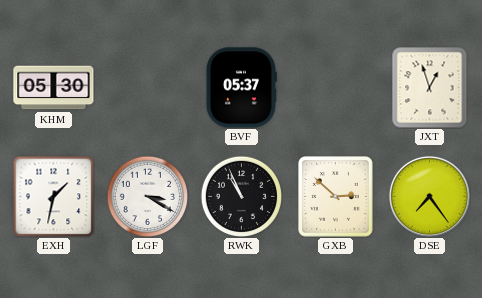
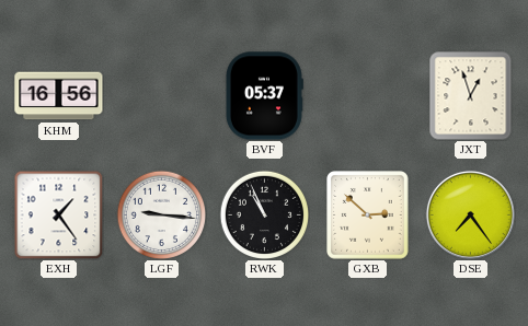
KHM: 05:30 -> 16:56
EXH: 1:32 -> 1:24
LGF: 3:20 -> 9:16
